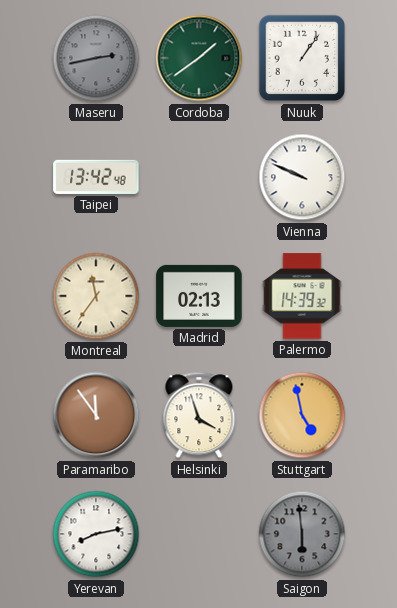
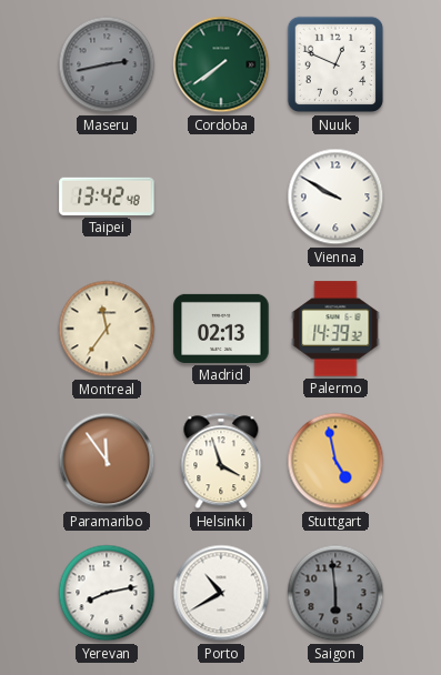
Cordoba: 1:39 -> 7:39
Nuuk: 1:06 -> 12:49
Vienna: 9:49 -> 9:50
Porto: none -> 10:40
